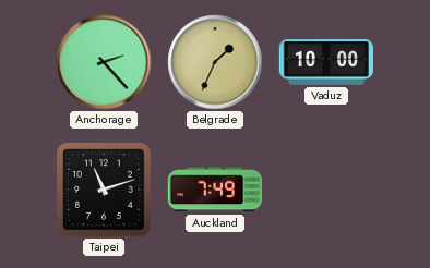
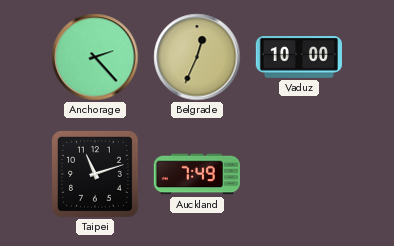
Belgrade: 1:34 -> 12:34
